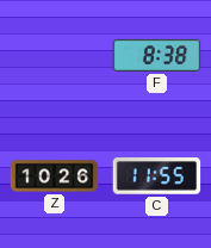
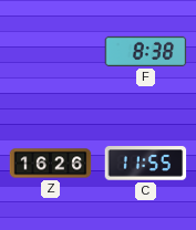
Z: 10:26 -> 16:26
